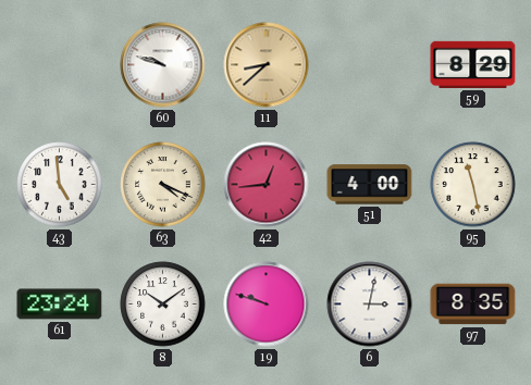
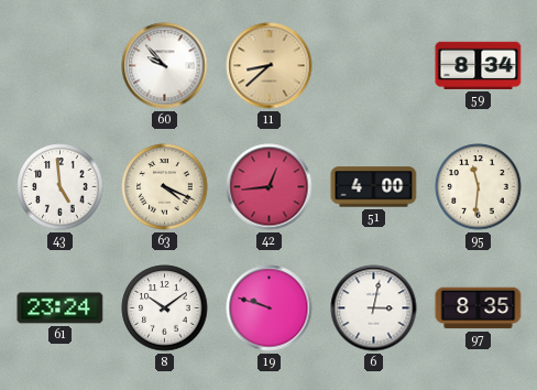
60: 9:48 -> 9:53
59: 8:29 -> 8:34
95: 11:28 -> 11:31
